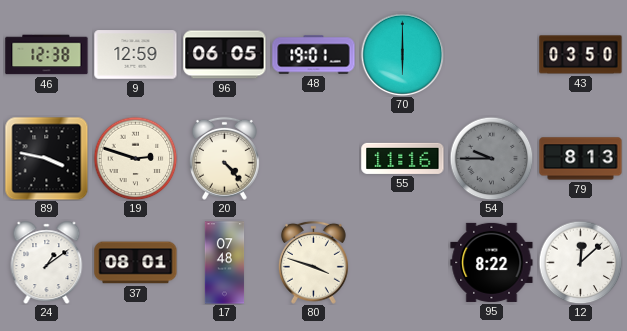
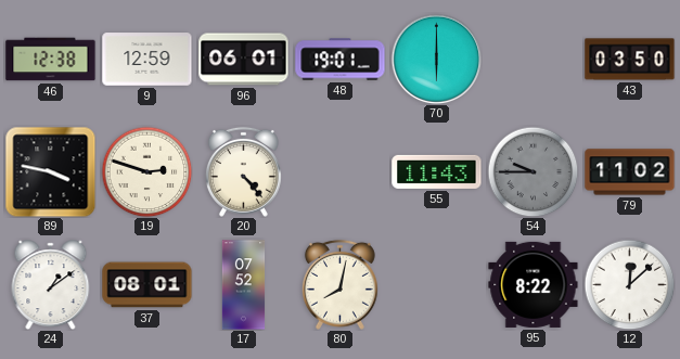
96: 06:05 -> 06:01
55: 11:16 -> 11:43
79: 8:13 -> 11:02
17: 07:48 -> 07:52
80: 3:48 -> 8:02
